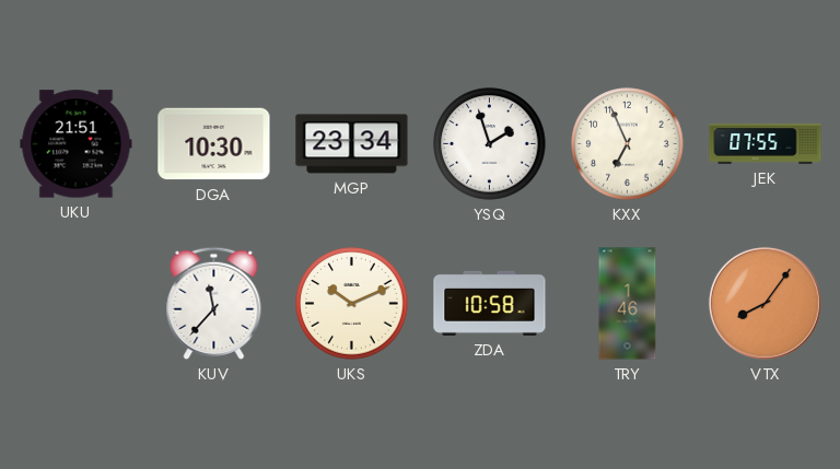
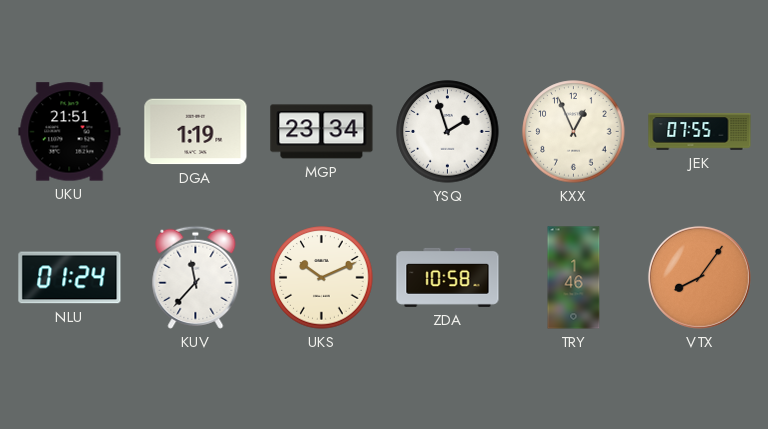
DGA: 10:30 -> 1:19
KXX: 6:56 -> 12:56
NLU: none -> 01:24
